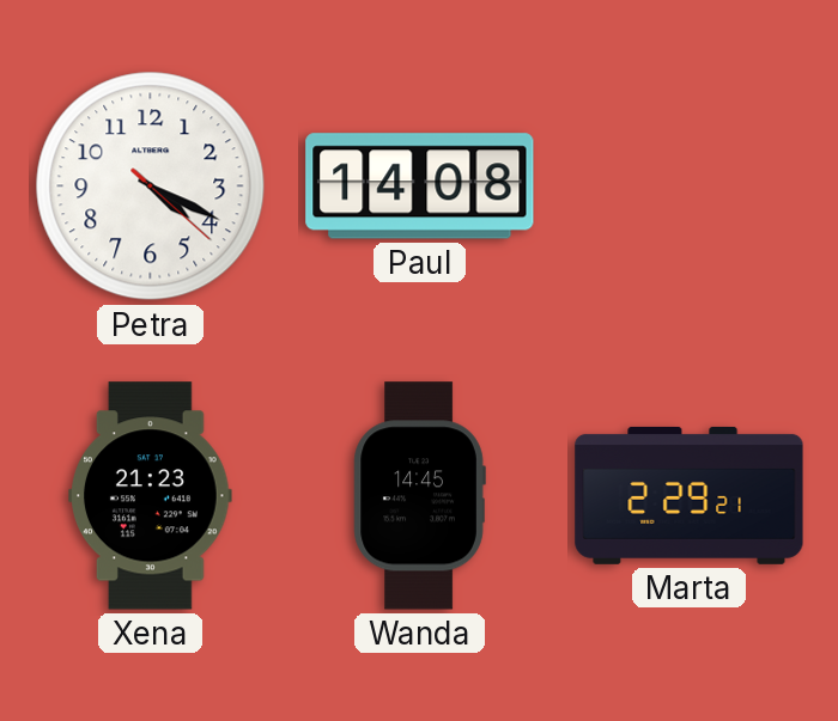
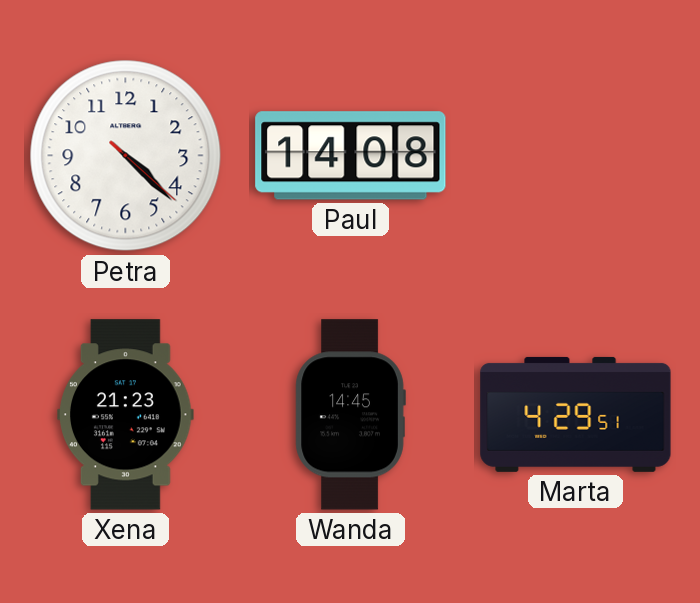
Petra: 4:19 -> 4:22
Marta: 2:29 -> 4:29
